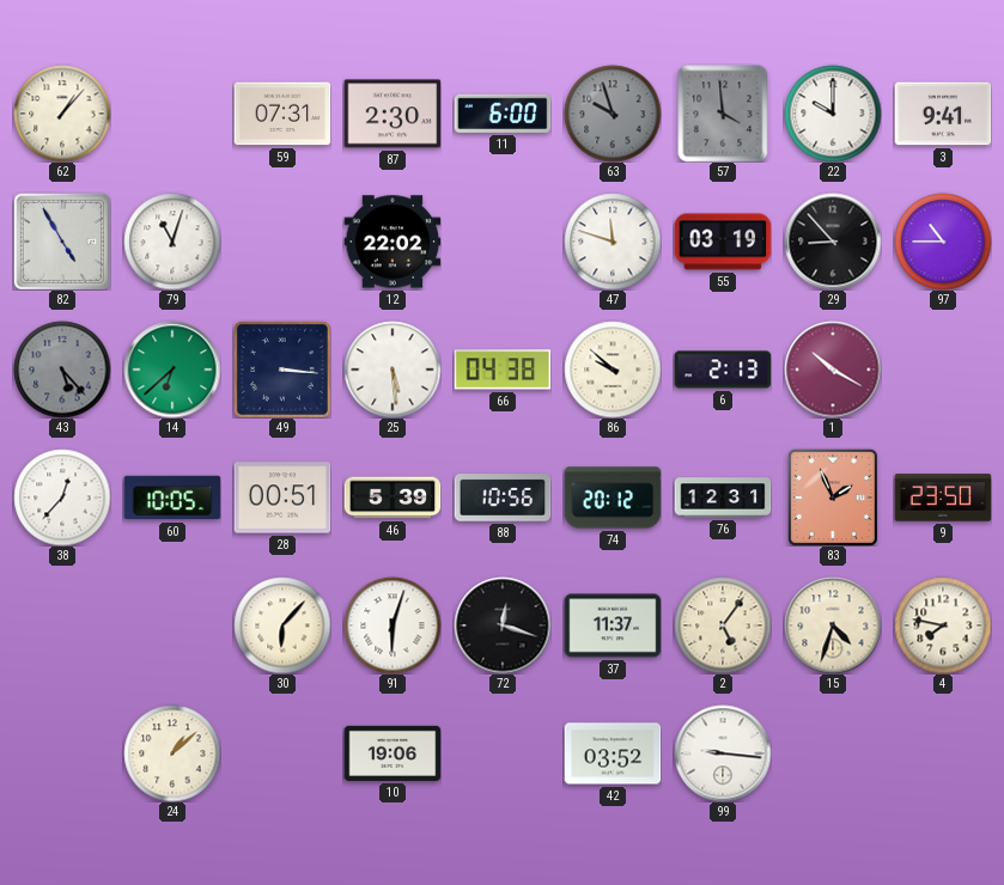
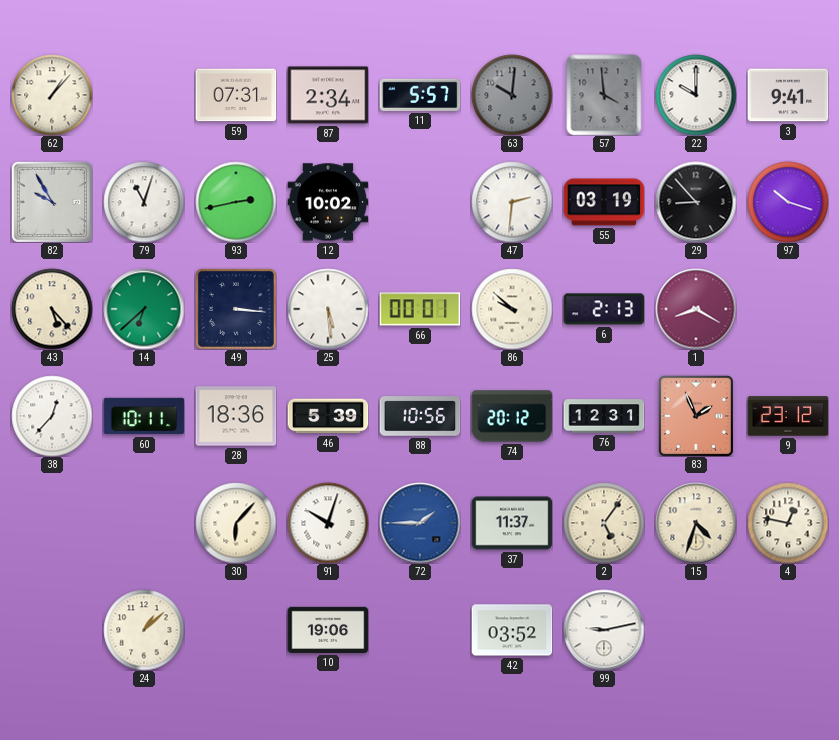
87: 2:30 -> 2:34
11: 6:00 -> 5:57
63: 9:57 -> 10:01
82: 4:55 -> 9:55
93: none -> 2:43
12: 22:02 -> 10:02
47: 11:48 -> 2:31
97: 10:45 -> 10:18
43 dial: grey -> cream
66: 04:38 -> 00:01
1: 10:20 -> 8:20
60: 10:05 -> 10:11
28: 00:51 -> 18:36
9: 23:50 -> 23:12
91: 6:03 -> 10:03
72: 12:18 -> 1:45
72 dial: black -> blue
4: 7:47 -> 12:47
99: 9:16 -> 9:13
